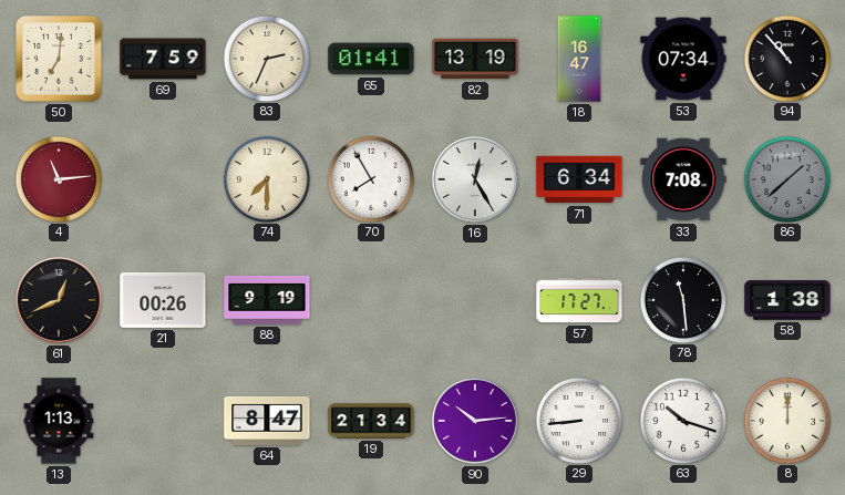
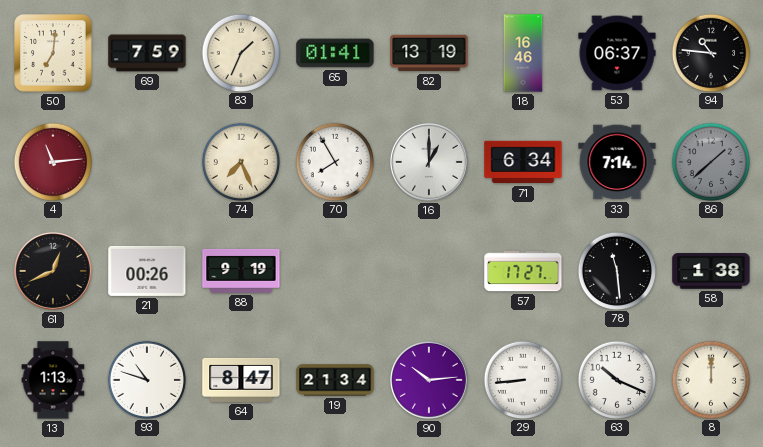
83: 2:34 -> 1:34
18: 16:47 -> 16:46
53: 07:34 -> 06:37
94: 10:53 -> 10:46
74: 7:30 -> 7:26
16: 12:25 -> 1:00
33: 7:08 -> 7:14
93: none -> 10:48
63: 10:18 -> 10:19
